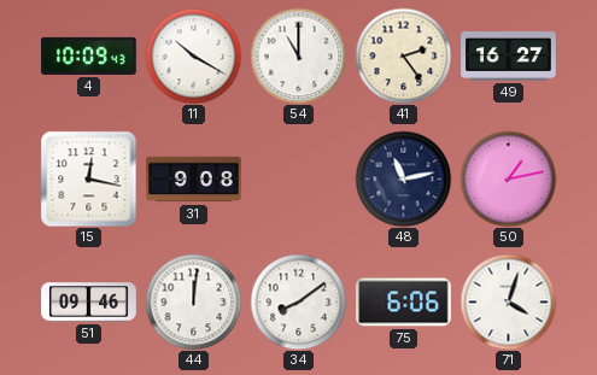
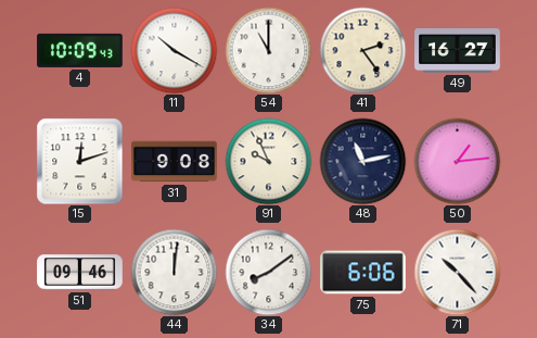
15: 12:17 -> 12:12
91: none -> 9:56
50: 1:13 -> 1:14
71: 4:03 -> 10:23
